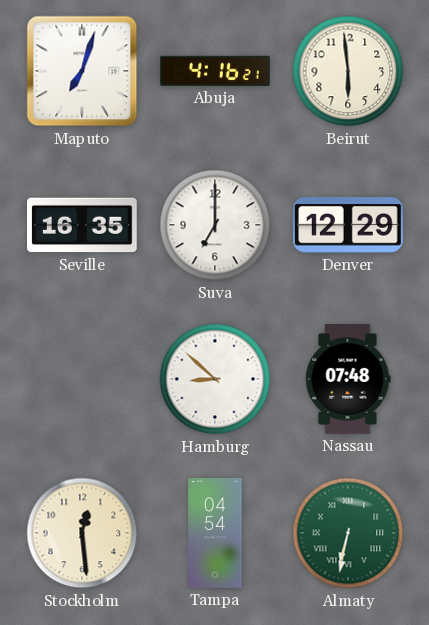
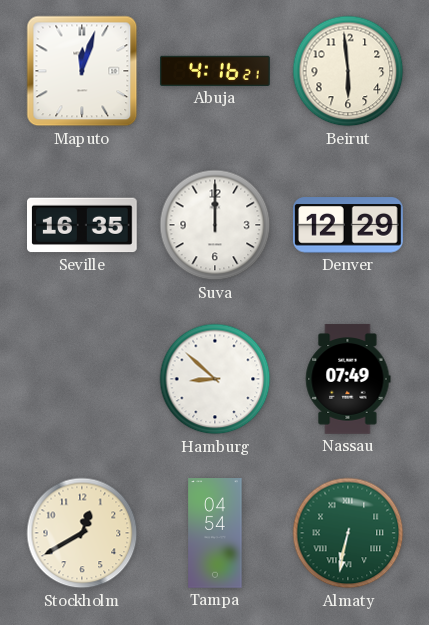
Maputo: 7:03 -> 12:03
Suva: 7:00 -> 12:00
Nassau: 07:48 -> 07:49
Stockholm: 12:29 -> 12:40
